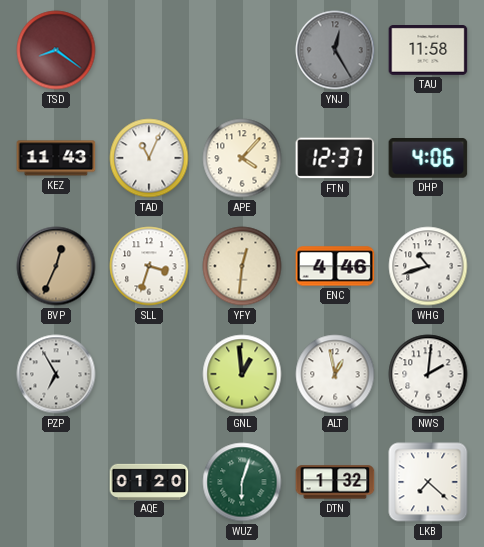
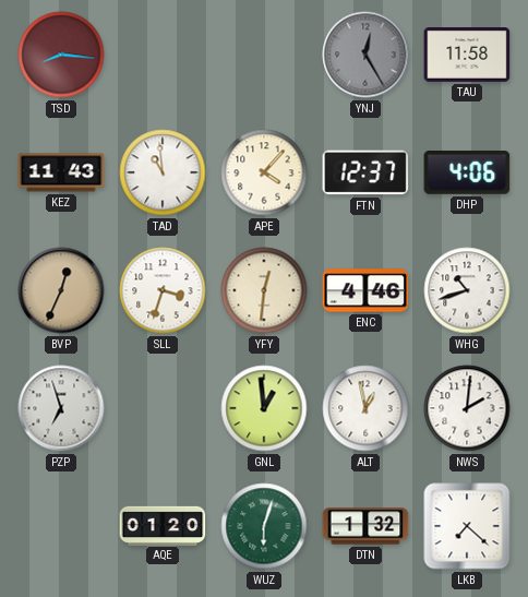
TSD: 8:21 -> 8:16
TAD: 11:04 -> 10:59
PZP: 6:55 -> 6:57
